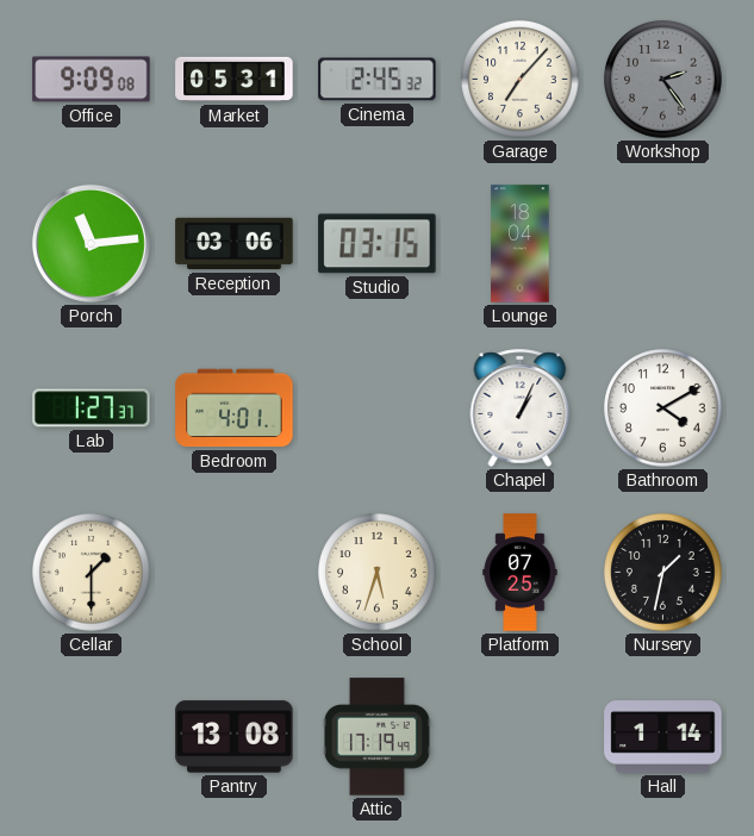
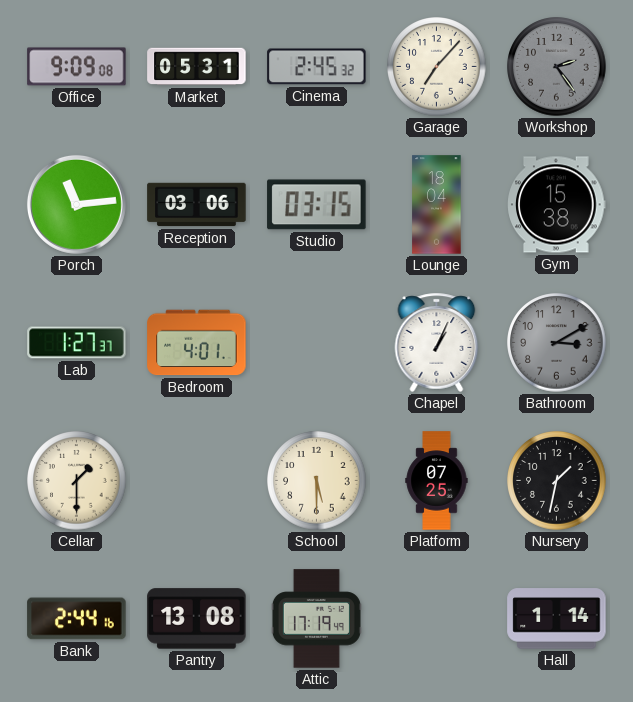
Gym: none -> 15:38
Bathroom: 4:10 -> 3:10
Bathroom dial: white -> grey
School: 5:33 -> 5:30
Bank: none -> 2:44
